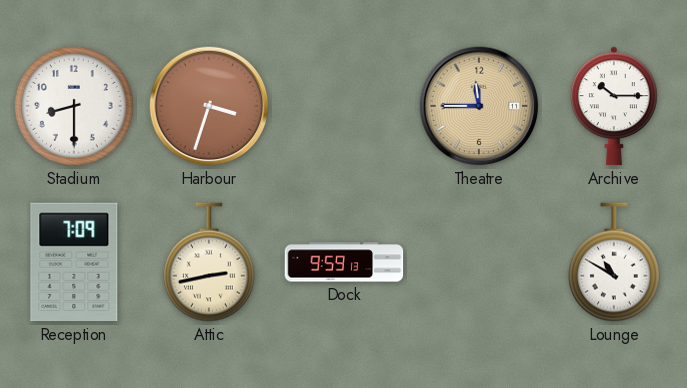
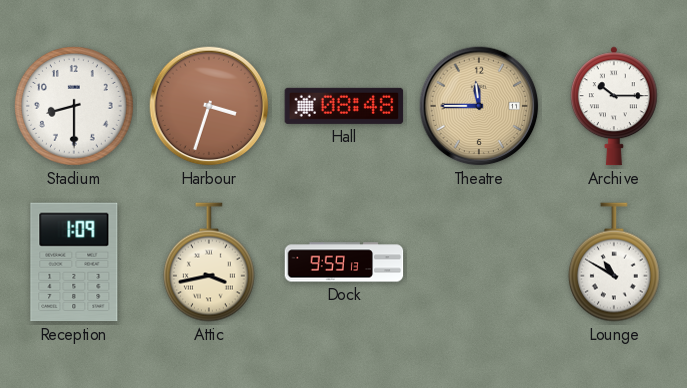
Hall: none -> 08:48
Reception: 7:09 -> 1:09
Attic: 2:43 -> 3:43
